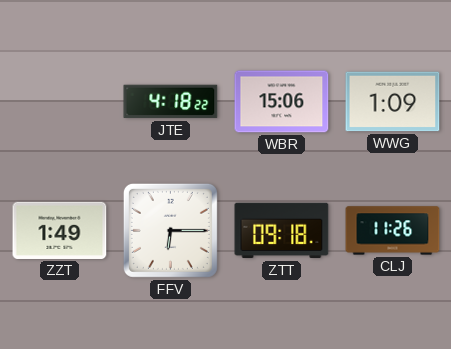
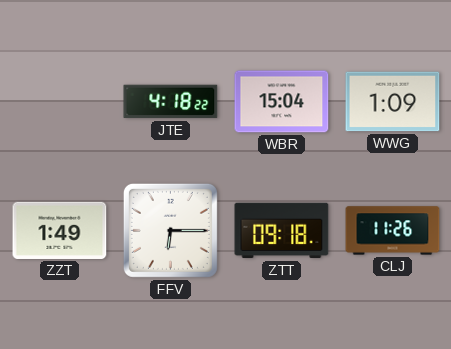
WBR: 15:06 -> 15:04
